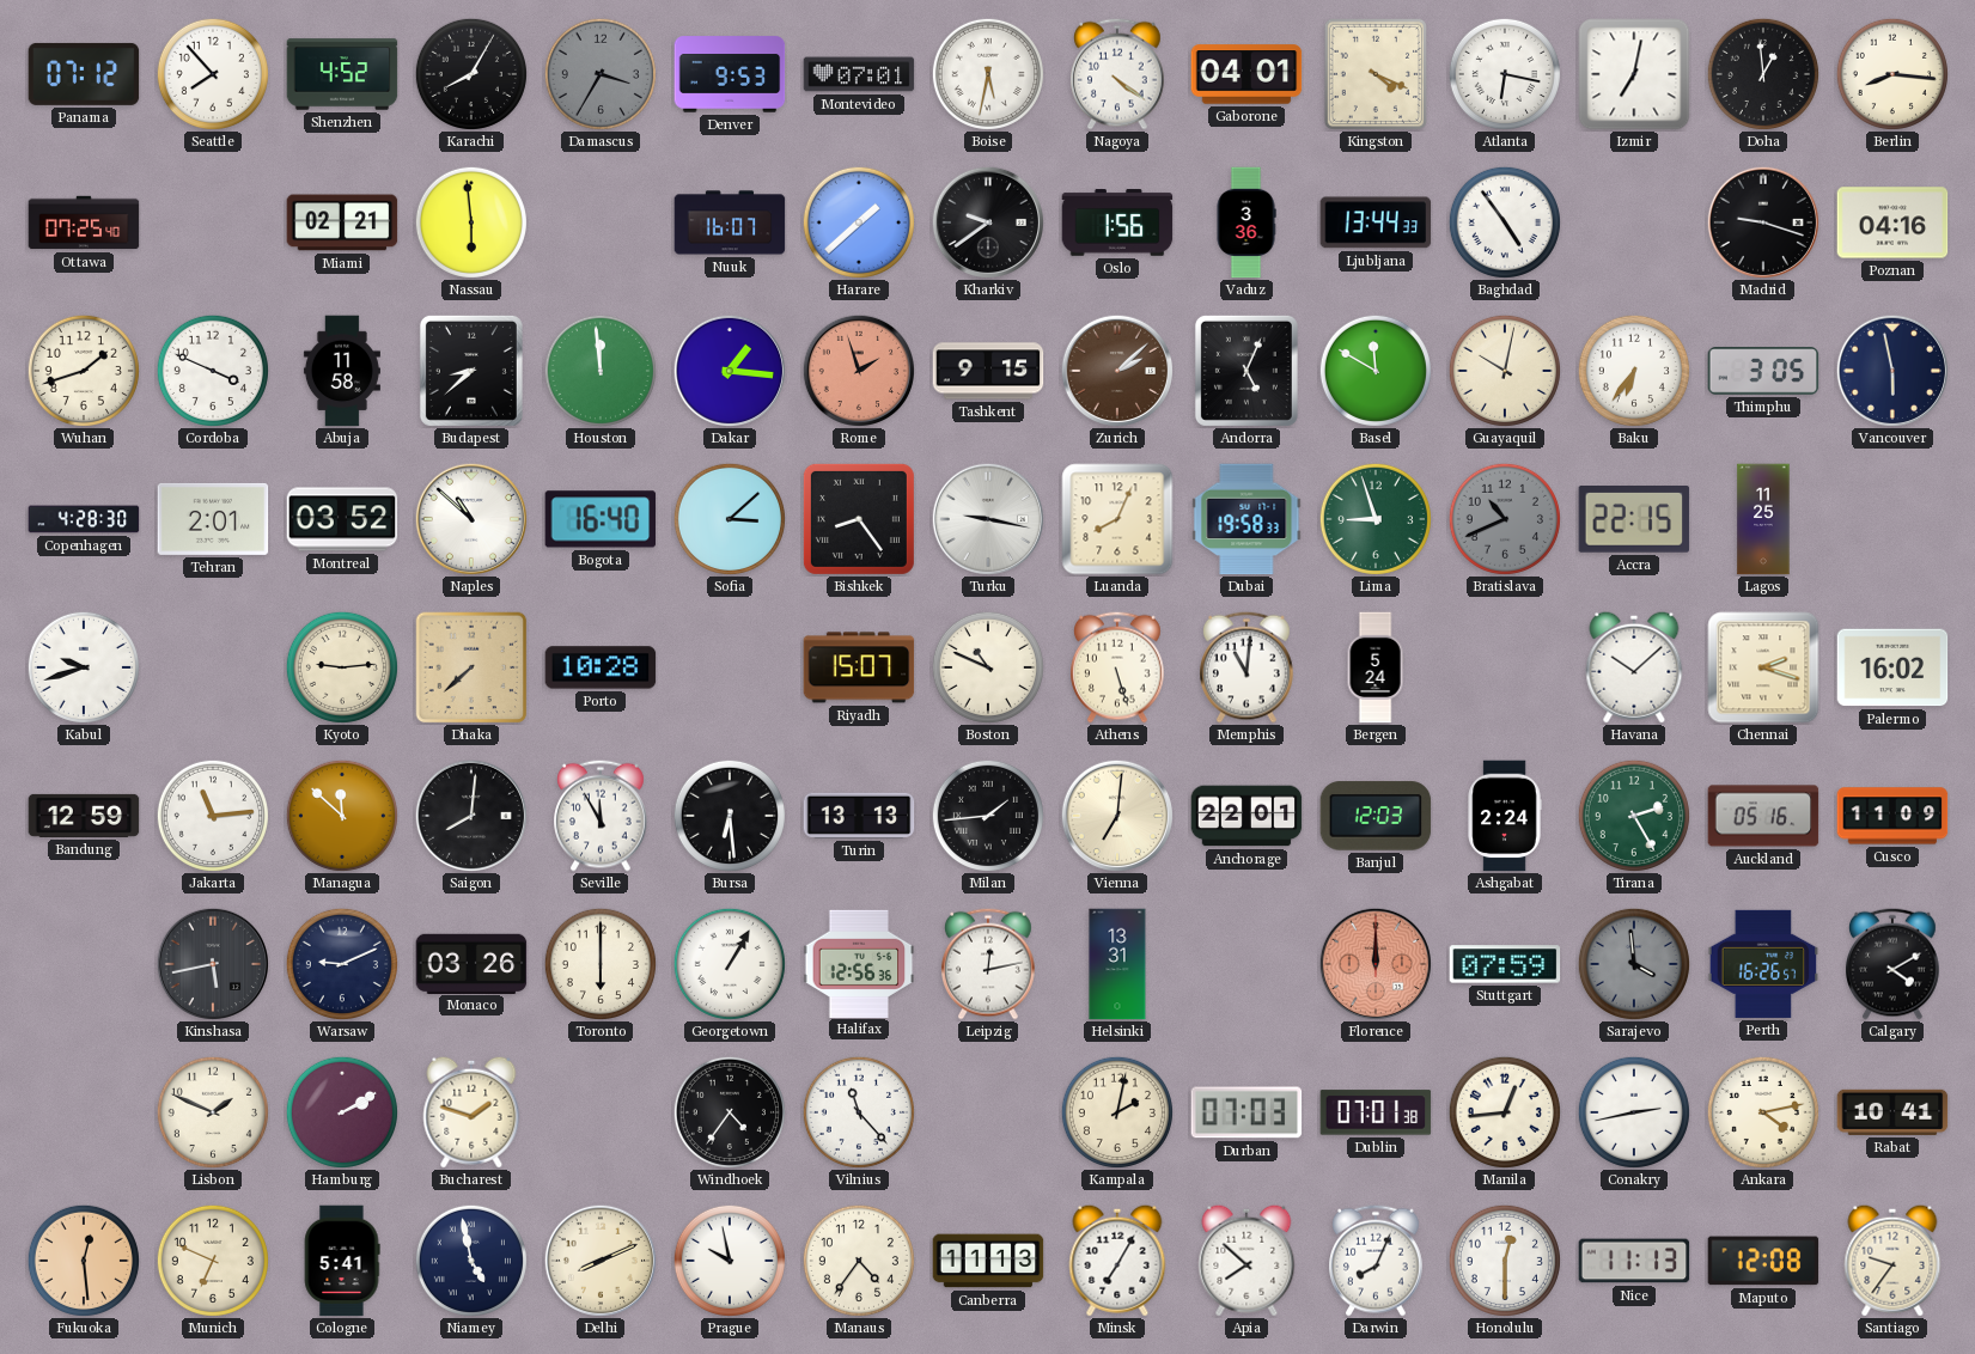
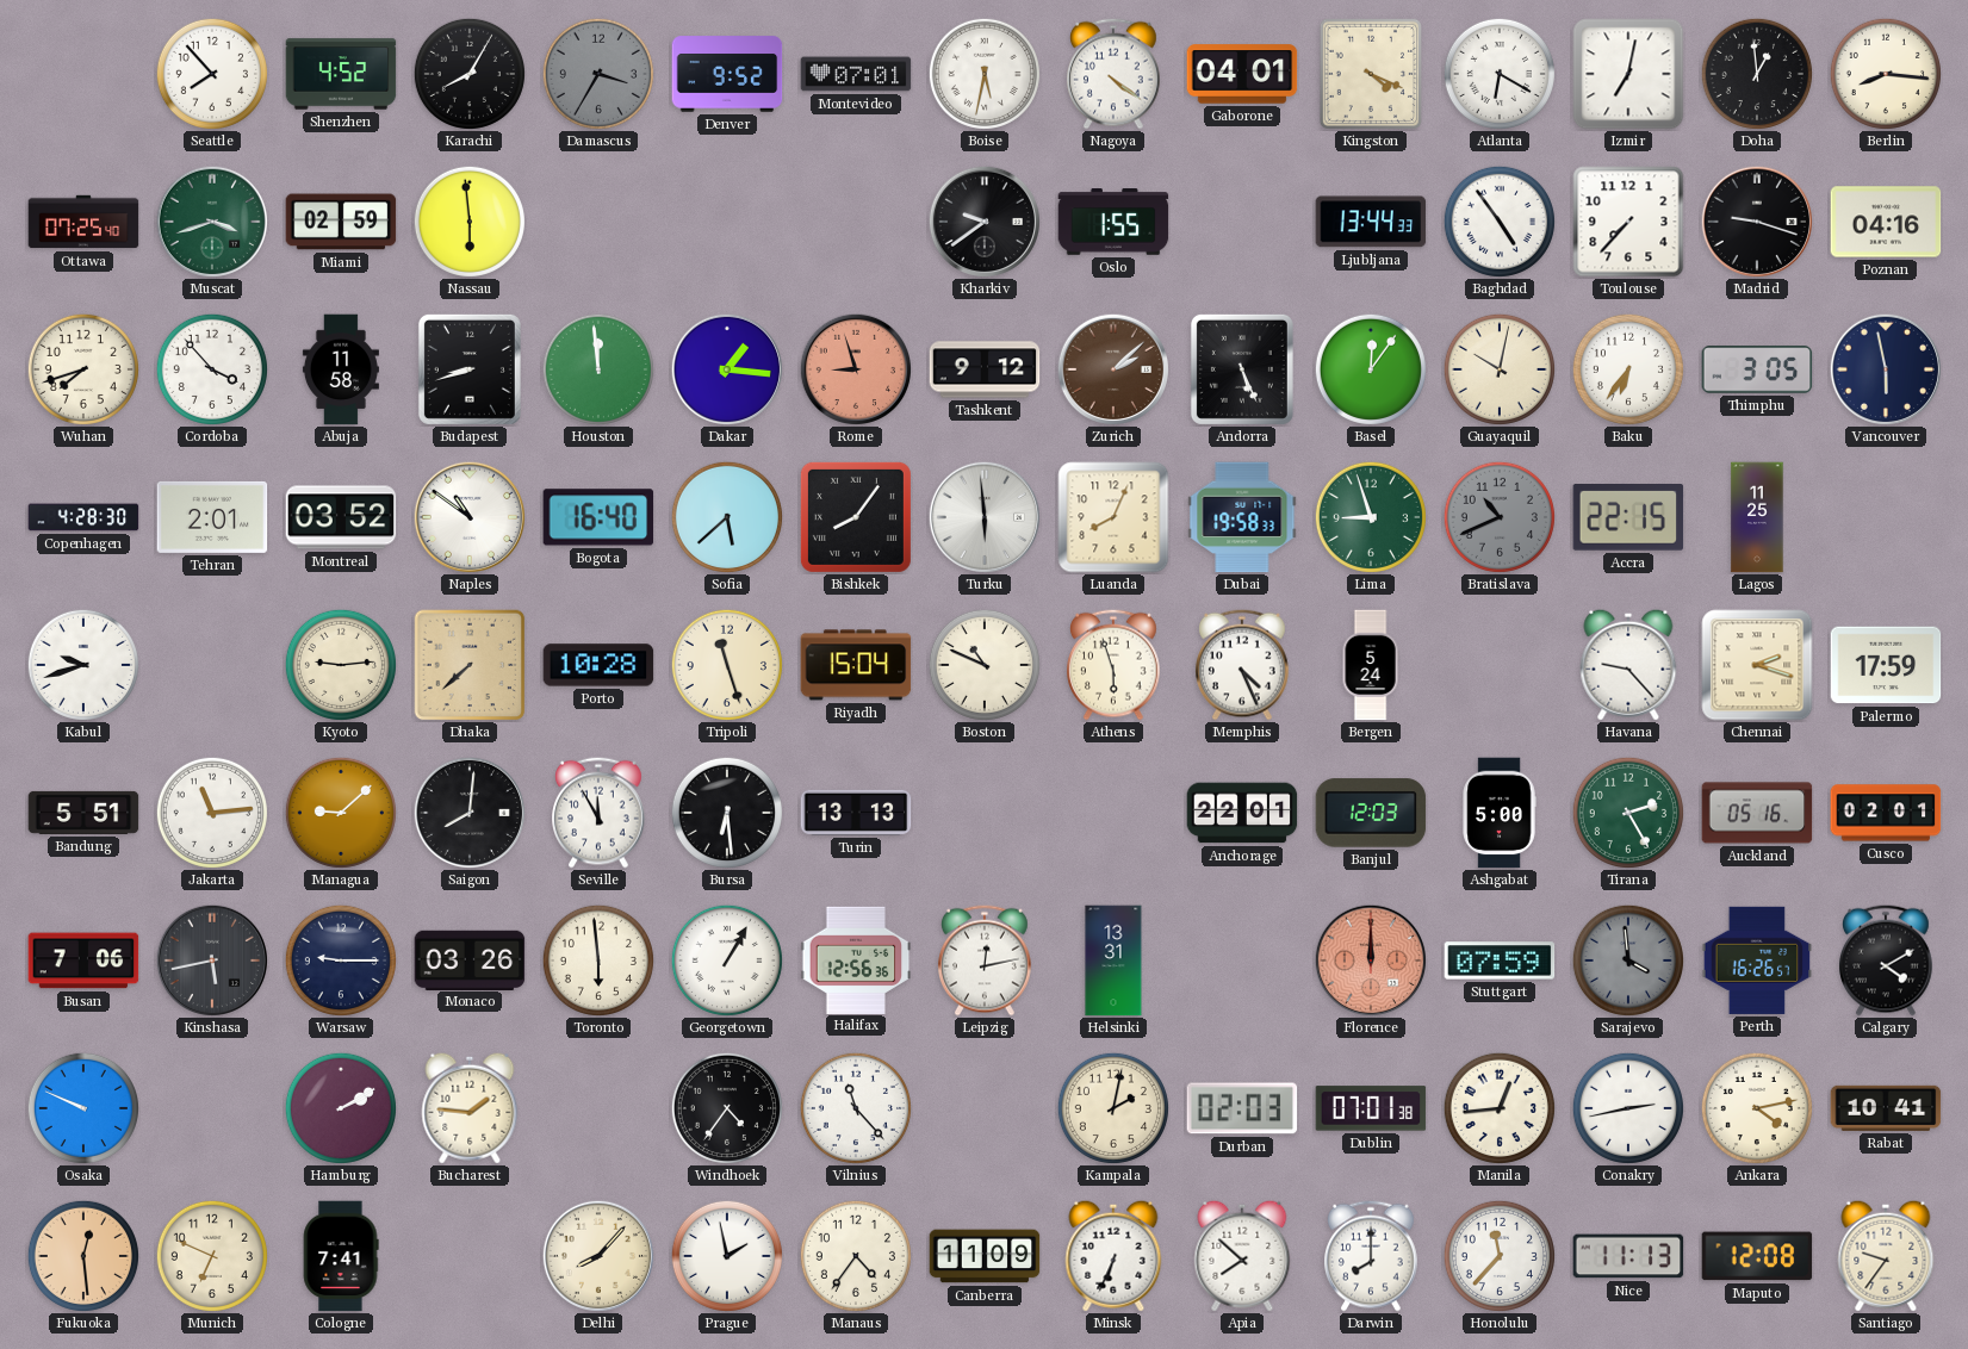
Panama: 07:12 -> none
Denver: 9:53 -> 9:52
Atlanta: 6:17 -> 6:20
Muscat: none -> 3:42
Miami: 02:21 -> 02:59
Nuuk: 16:07 -> none
Harare: 1:38 -> none
Oslo: 1:56 -> 1:55
Vaduz: 3:36 -> none
Toulouse: none -> 7:37
Wuhan: 1:42 -> 7:42
Cordoba: 3:49 -> 3:53
Budapest: 8:38 -> 8:42
Rome: 1:57 -> 8:57
Tashkent: 9:15 -> 9:12
Andorra: 5:04 -> 5:26
Basel: 11:50 -> 12:06
Naples: 10:52 -> 10:51
Sofia: 3:08 -> 5:38
Bishkek: 8:24 -> 8:06
Turku: 9:17 -> 5:59
Tripoli: none -> 11:27
Riyadh: 15:07 -> 15:04
Athens: 5:27 -> 5:57
Memphis: 11:01 -> 4:26
Havana: 10:08 -> 9:23
Palermo: 16:02 -> 17:59
Bandung: 12:59 -> 5:51
Managua: 11:52 -> 9:08
Milan: 1:44 -> none
Vienna: 7:01 -> none
Ashgabat: 2:24 -> 5:00
Cusco: 11:09 -> 02:01
Busan: none -> 7:06
Warsaw: 9:11 -> 9:15
Toronto: 6:00 -> 5:59
Osaka: none -> 9:49
Lisbon: 1:49 -> none
Bucharest: 1:48 -> 1:46
Durban: 07:03 -> 02:03
Cologne: 5:41 -> 7:41
Niamey: 4:58 -> none
Delhi: 8:11 -> 8:07
Prague: 9:58 -> 1:58
Canberra: 11:13 -> 11:09
Minsk: 7:05 -> 6:34
Darwin: 8:04 -> 8:00
Honolulu: 12:30 -> 11:37
